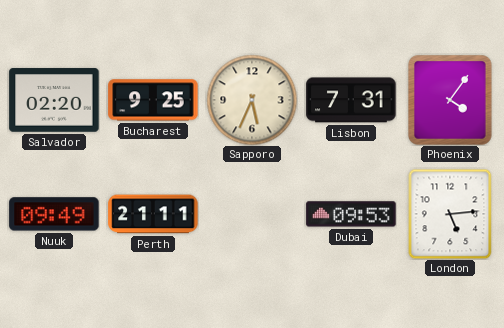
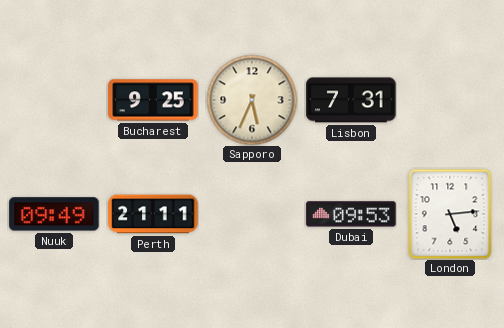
Salvador: 02:20 -> none
Phoenix: 4:06 -> none
